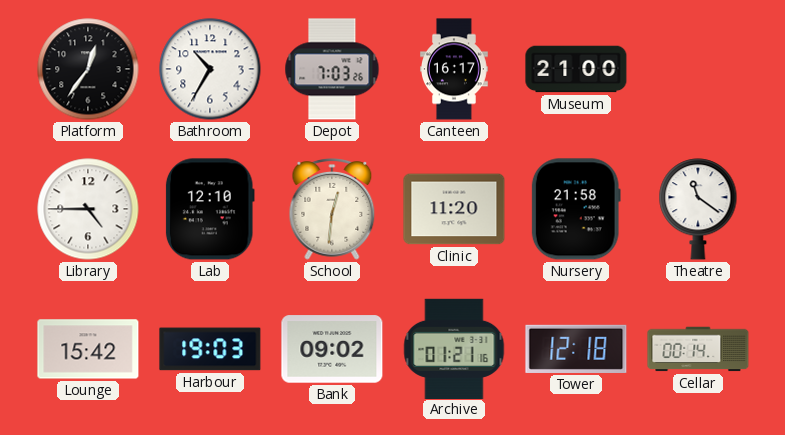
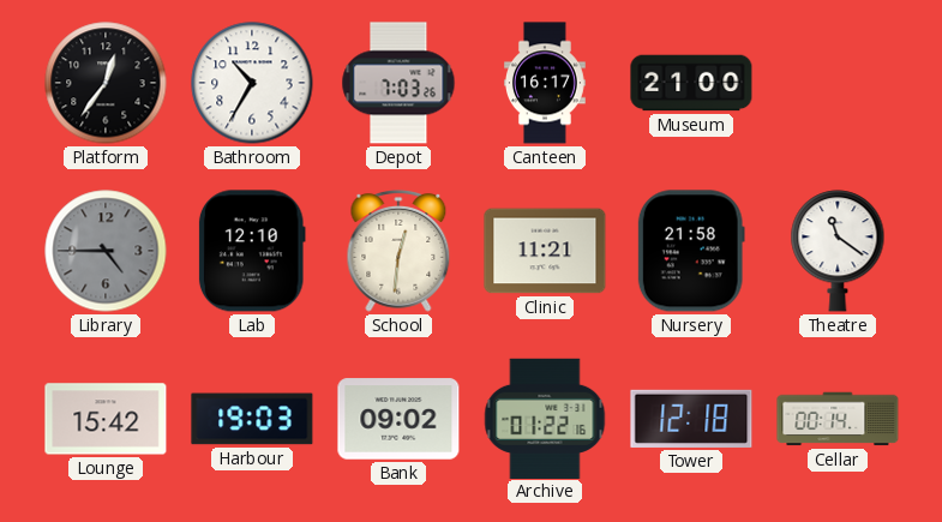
Library dial: white -> grey
Clinic: 11:20 -> 11:21
Archive: 01:21 -> 01:22
